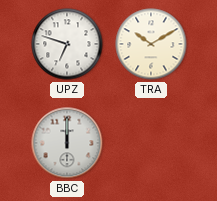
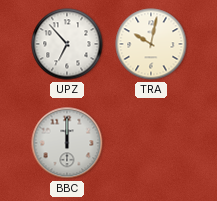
UPZ: 6:48 -> 6:53
TRA: 10:10 -> 10:02
